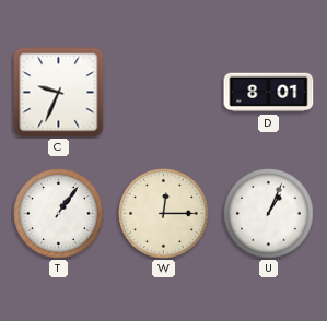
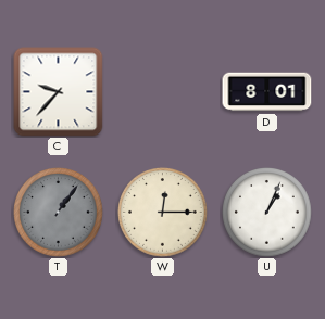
C: 9:34 -> 9:37
T dial: white -> grey
